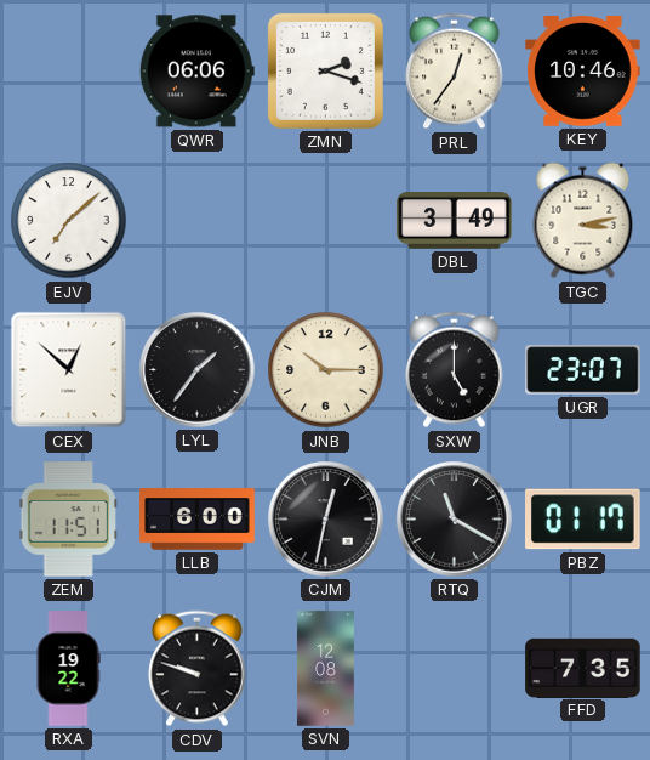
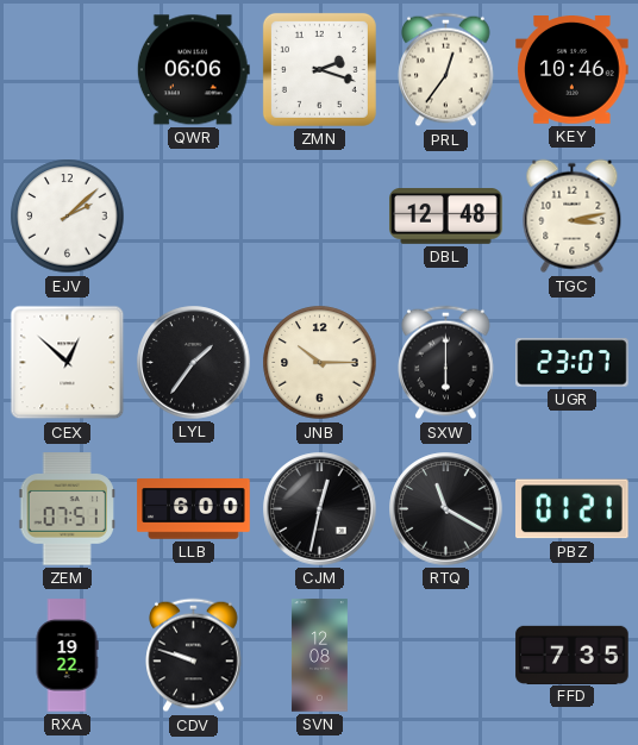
EJV: 7:08 -> 2:08
DBL: 3:49 -> 12:48
SXW: 5:00 -> 6:00
ZEM: 11:51 -> 07:51
PBZ: 01:17 -> 01:21
